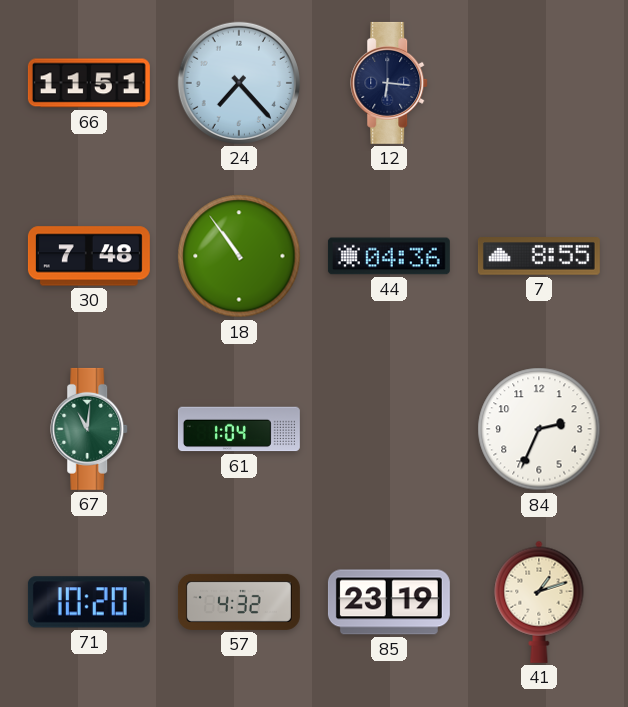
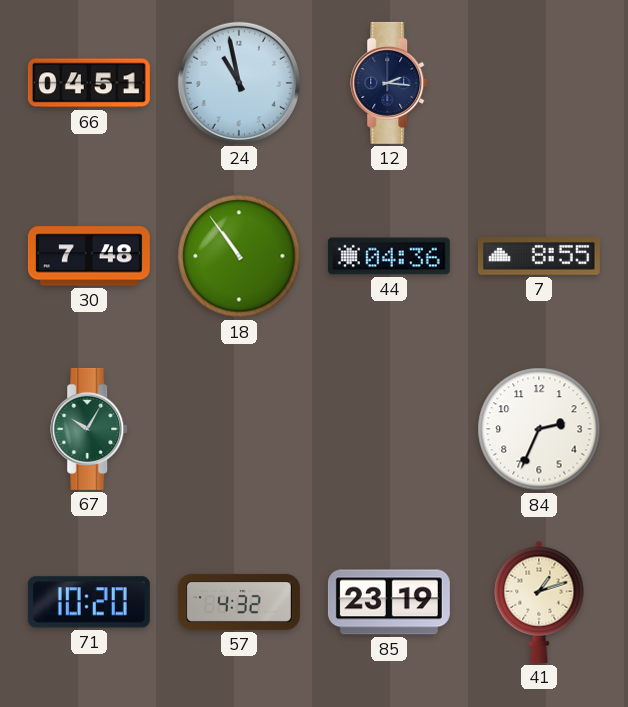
66: 11:51 -> 04:51
24: 7:23 -> 10:58
12: 6:16 -> 2:16
67: 11:01 -> 10:05
61: 1:04 -> none
